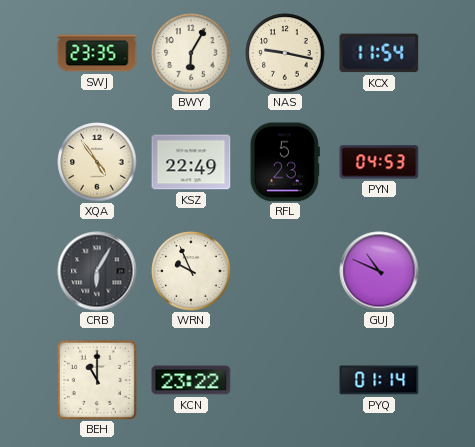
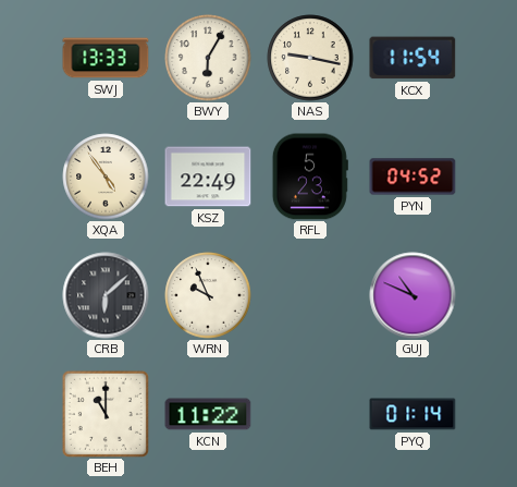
SWJ: 23:35 -> 13:33
PYN: 04:53 -> 04:52
CRB: 6:05 -> 6:08
KCN: 23:22 -> 11:22
